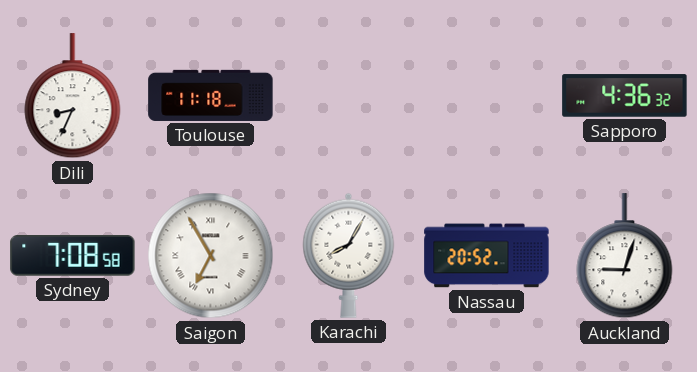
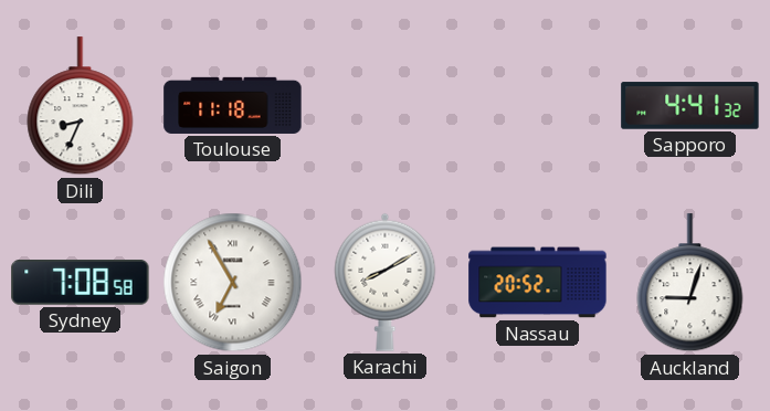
Sapporo: 4:36 -> 4:41
Karachi: 8:05 -> 8:10
